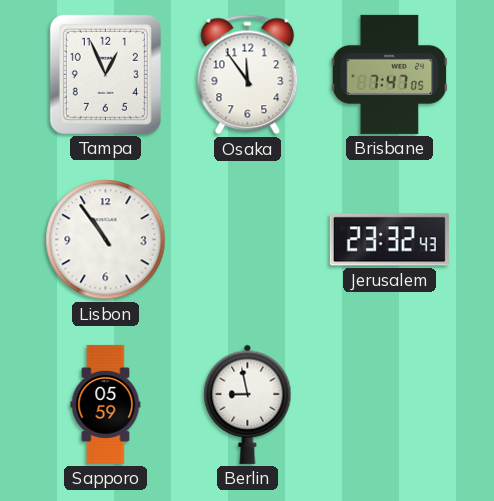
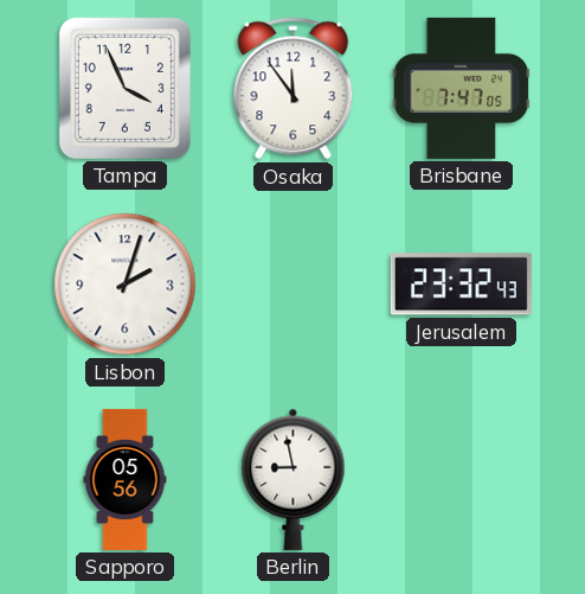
Tampa: 12:56 -> 3:56
Lisbon: 10:54 -> 2:03
Sapporo: 05:59 -> 05:56
